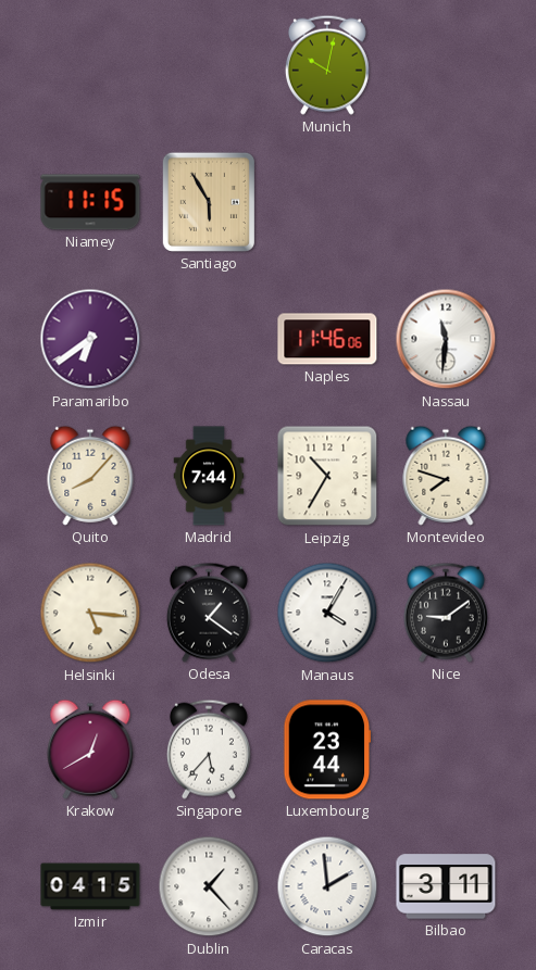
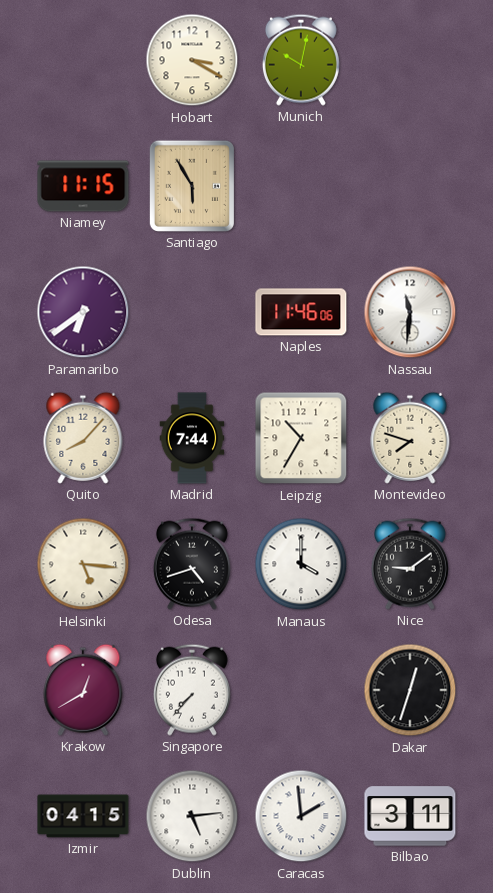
Hobart: none -> 3:20
Odesa: 1:21 -> 4:42
Manaus: 4:05 -> 4:00
Singapore: 5:37 -> 7:37
Luxembourg: 23:44 -> none
Dakar: none -> 12:33
Dublin: 1:23 -> 5:14
